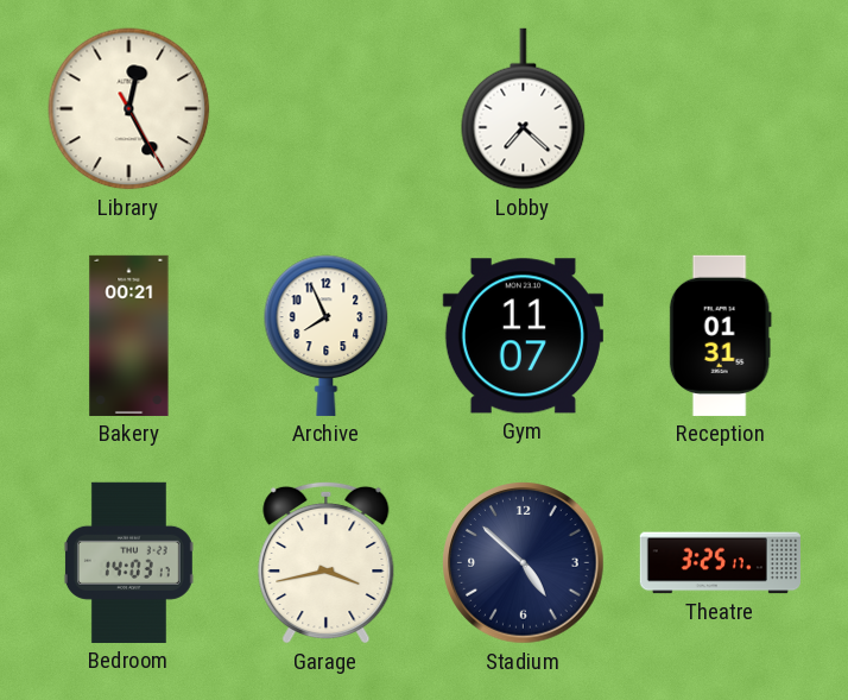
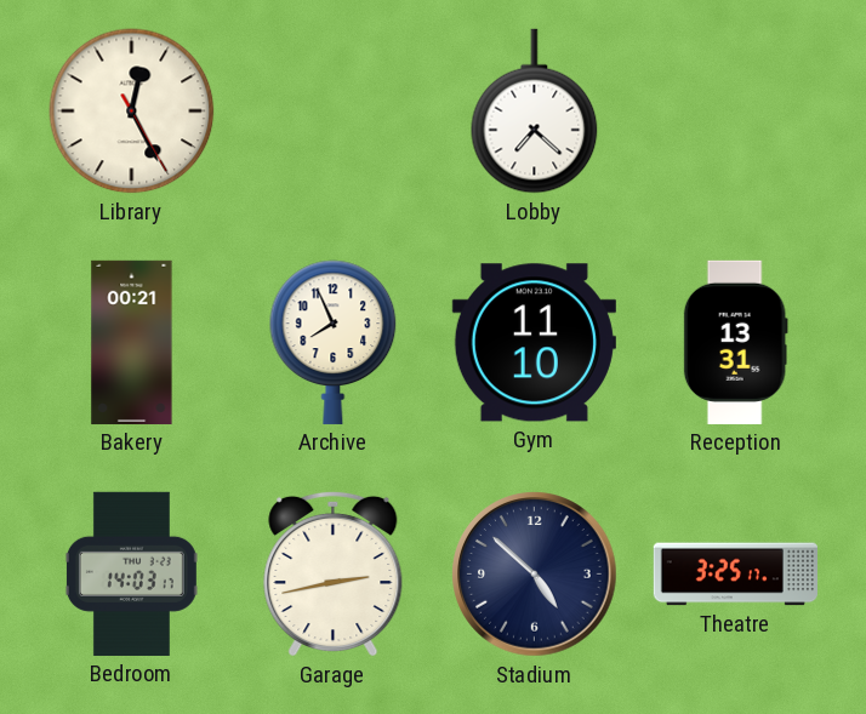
Gym: 11:07 -> 11:10
Reception: 01:31 -> 13:31
Garage: 3:43 -> 2:43
